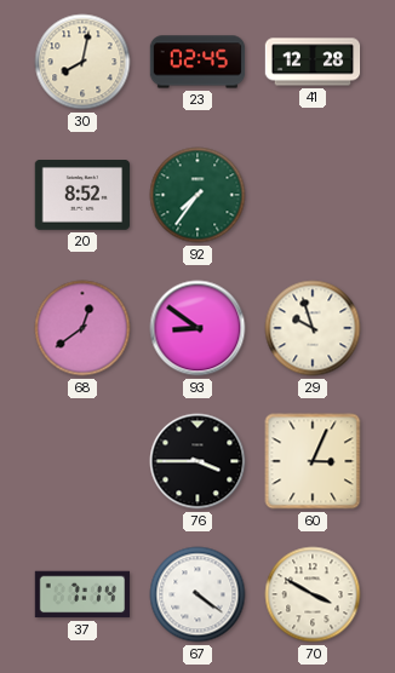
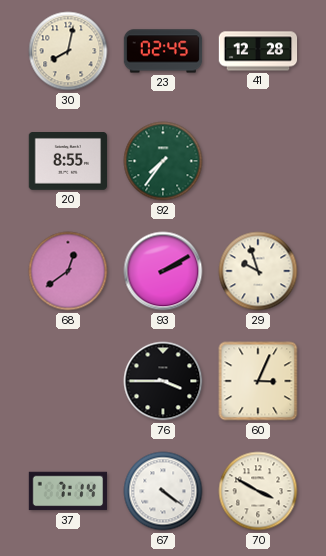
20: 8:52 -> 8:55
93: 8:51 -> 2:10
